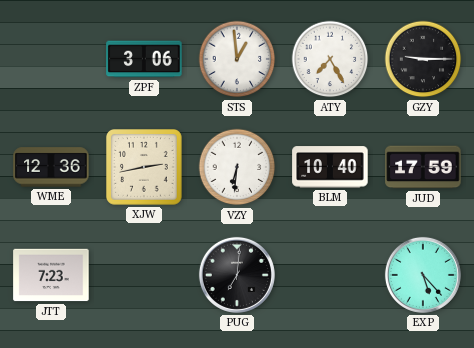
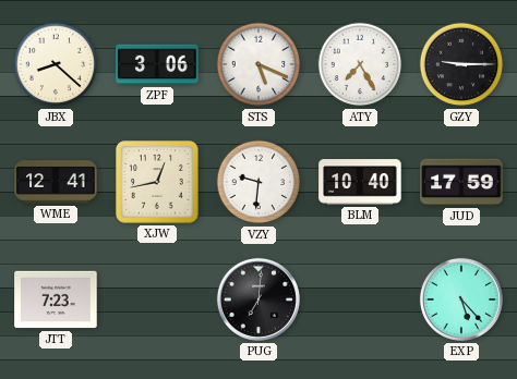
JBX: none -> 8:22
STS: 12:59 -> 5:19
WME: 12:36 -> 12:41
XJW: 2:43 -> 12:43
VZY: 6:31 -> 9:31
